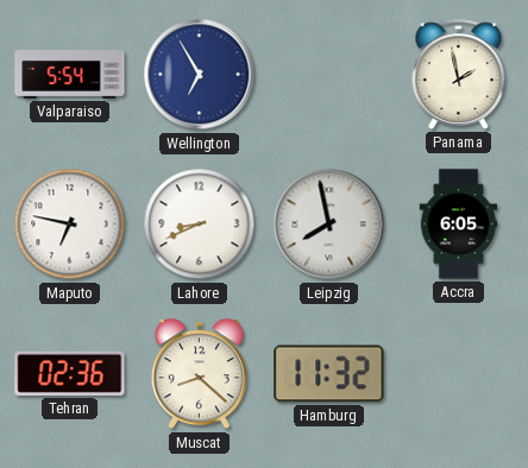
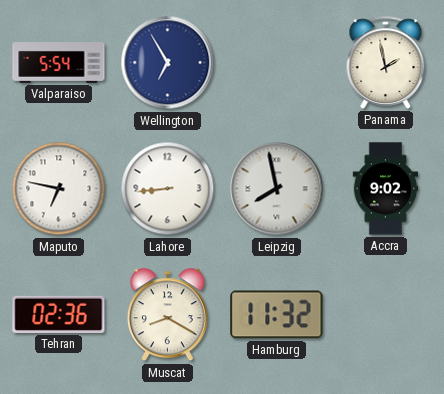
Lahore: 8:41 -> 8:44
Accra: 6:05 -> 9:02
Muscat: 8:22 -> 8:20
